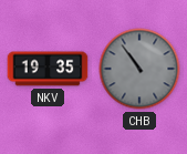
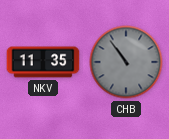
NKV: 19:35 -> 11:35
